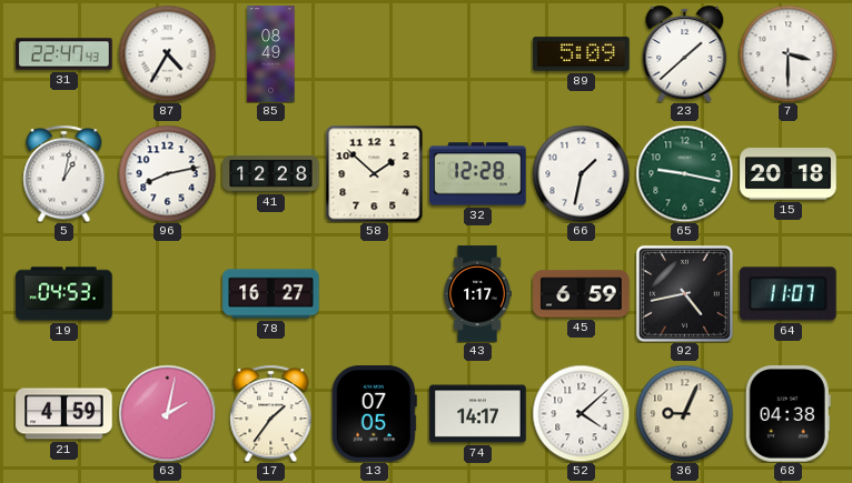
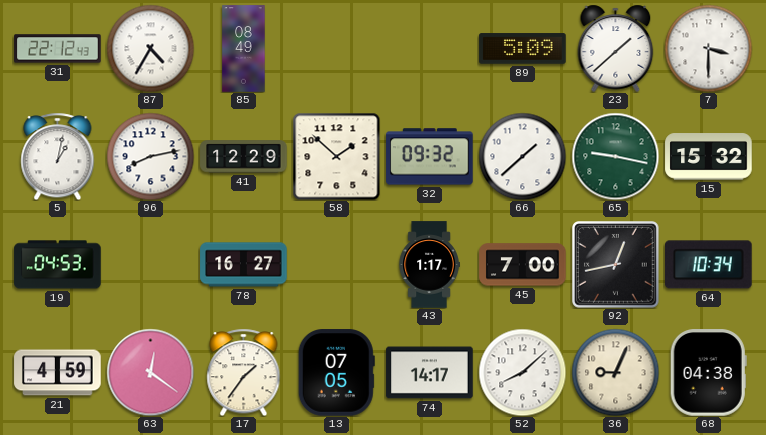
31: 22:47 -> 22:12
41: 12:28 -> 12:29
32: 12:28 -> 09:32
66: 1:32 -> 1:38
15: 20:18 -> 15:32
45: 6:59 -> 7:00
92: 4:43 -> 12:43
64: 11:07 -> 10:34
63: 2:02 -> 12:21
52: 4:08 -> 8:08
